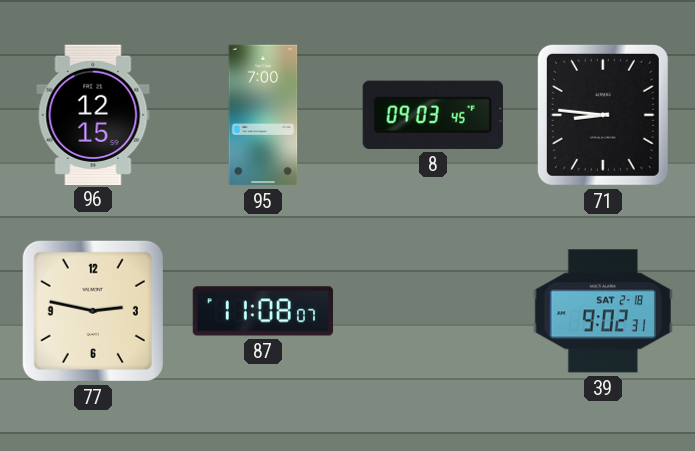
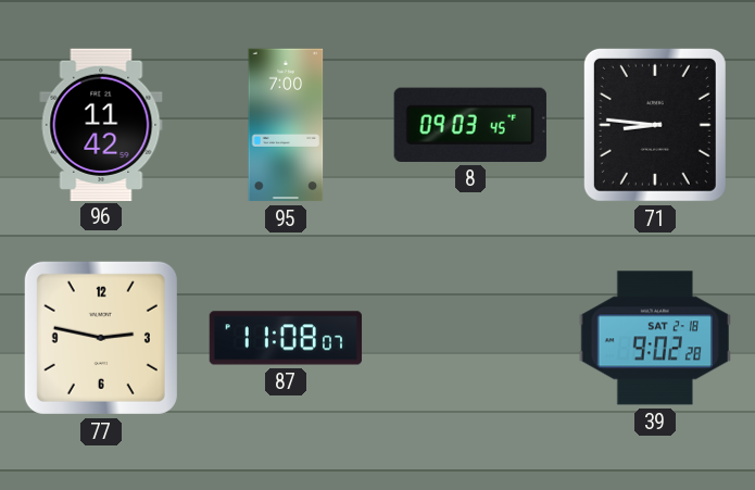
96: 12:15 -> 11:42
39: 9:02:31 -> 9:02:28
